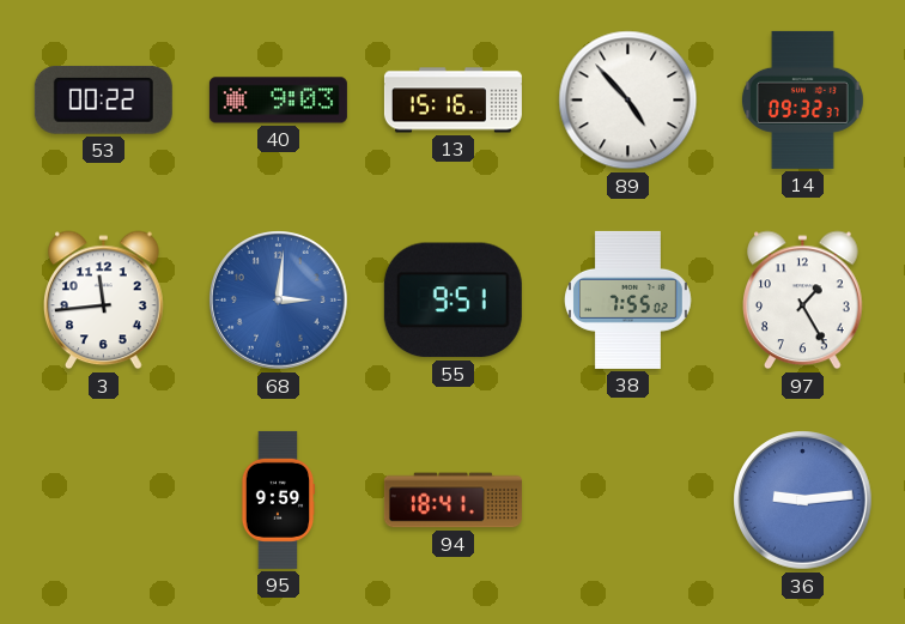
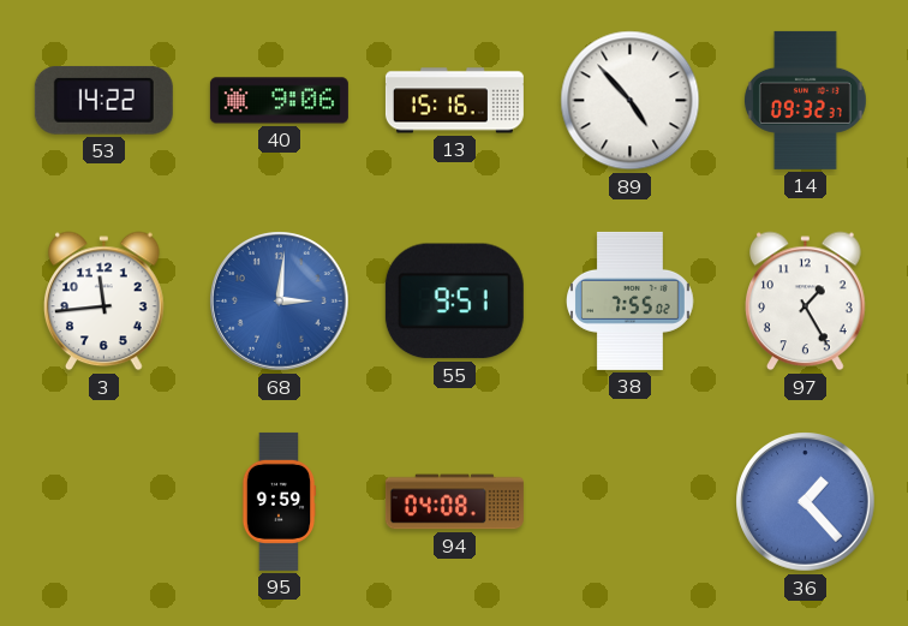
53: 00:22 -> 14:22
40: 9:03 -> 9:06
94: 18:41 -> 04:08
36: 9:14 -> 1:23
